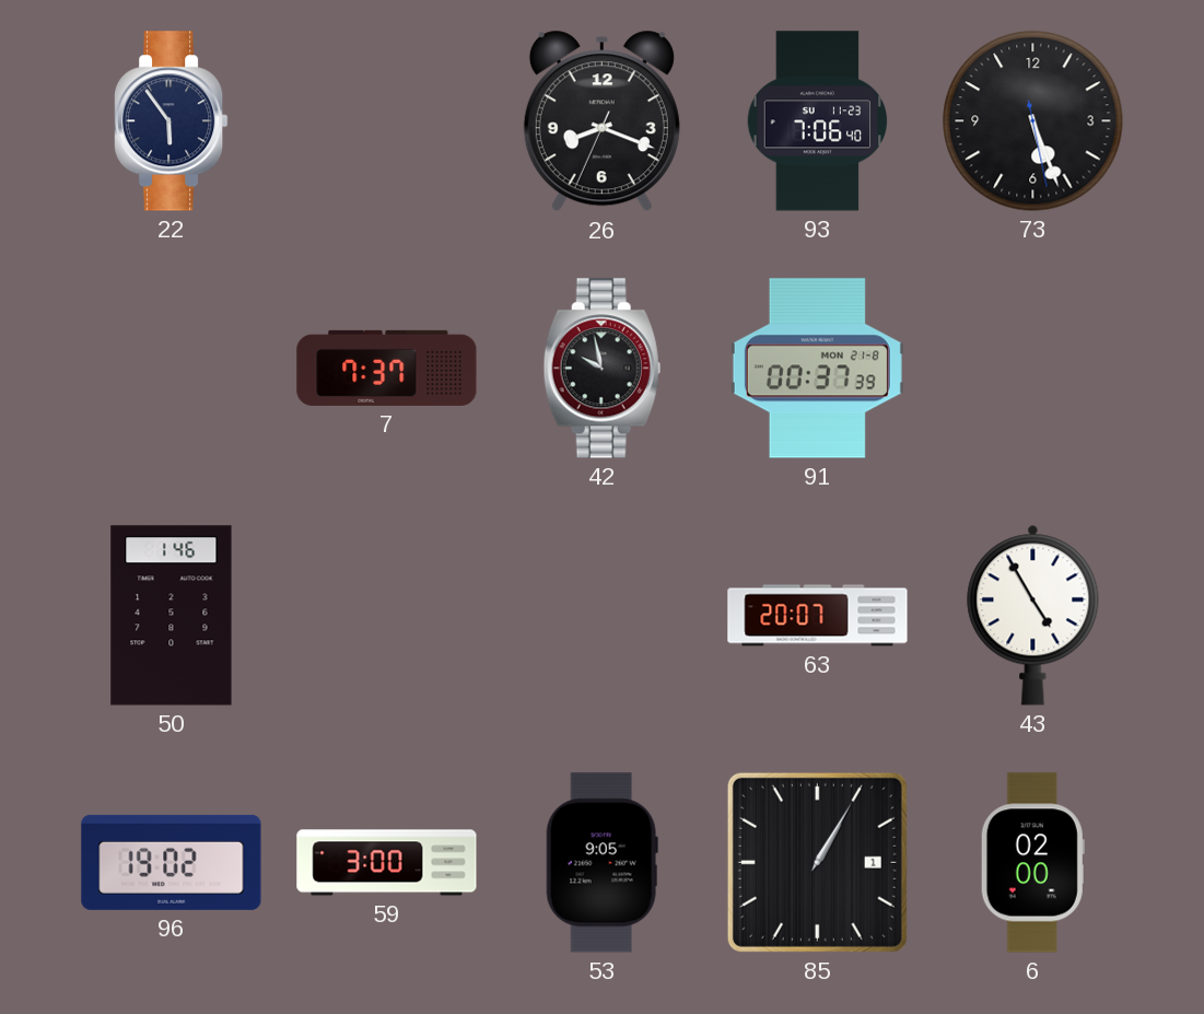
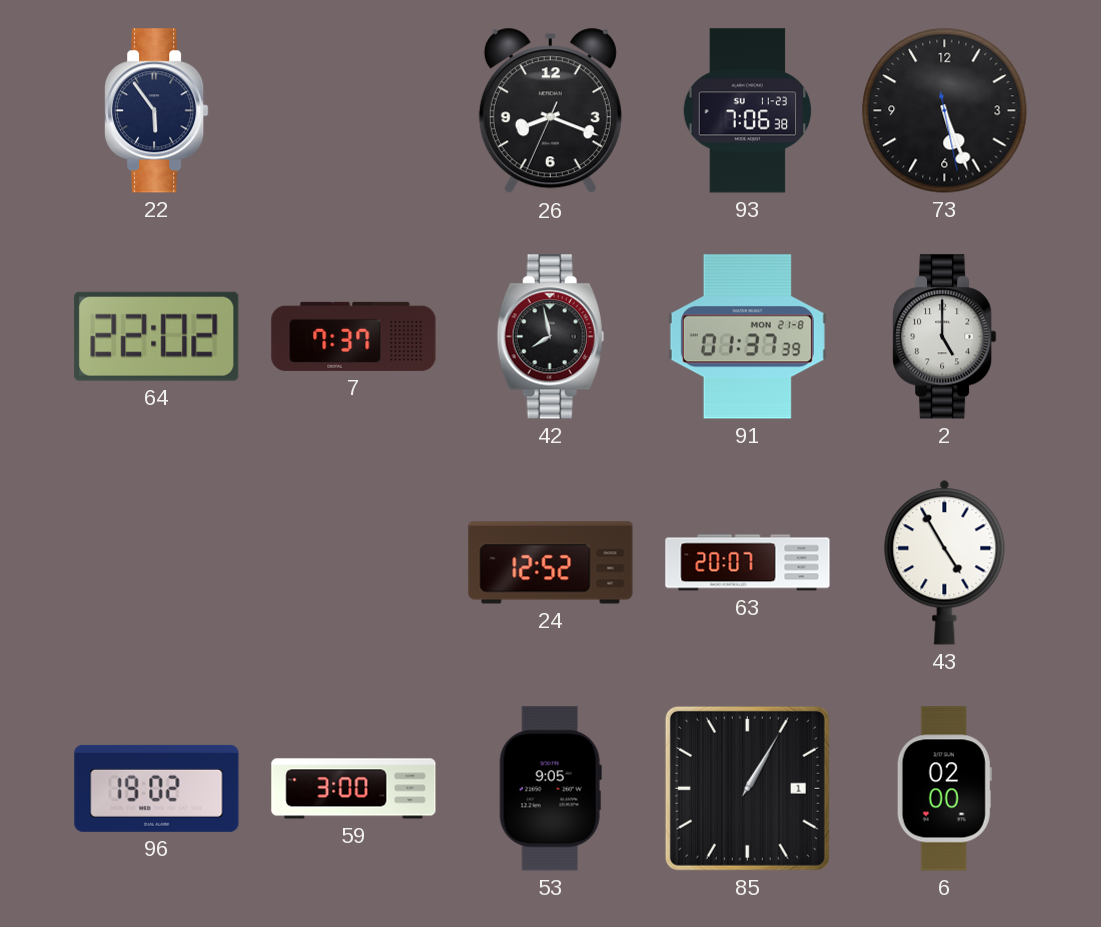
93: 7:06:40 -> 7:06:38
64: none -> 22:02
42: 9:58 -> 7:58
91: 00:37 -> 01:37
2: none -> 5:00
50: 1:46 -> none
24: none -> 12:52
